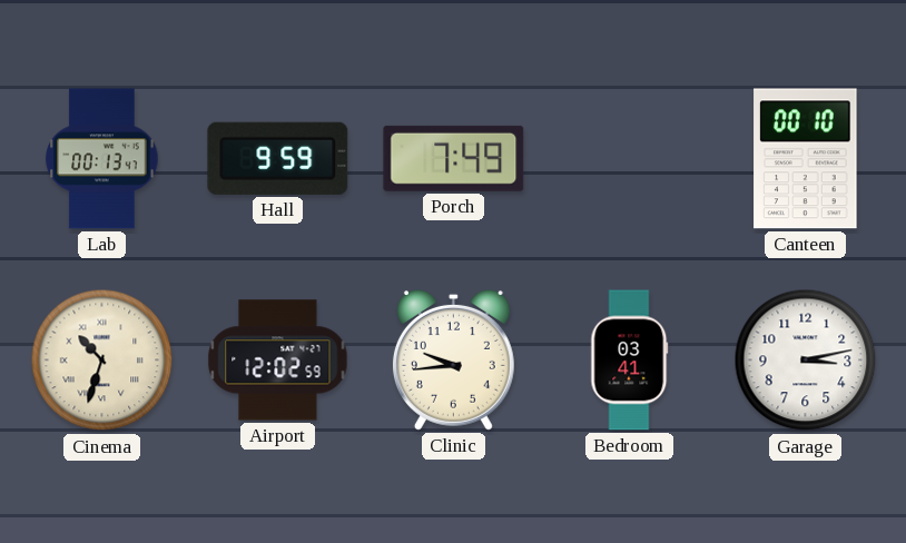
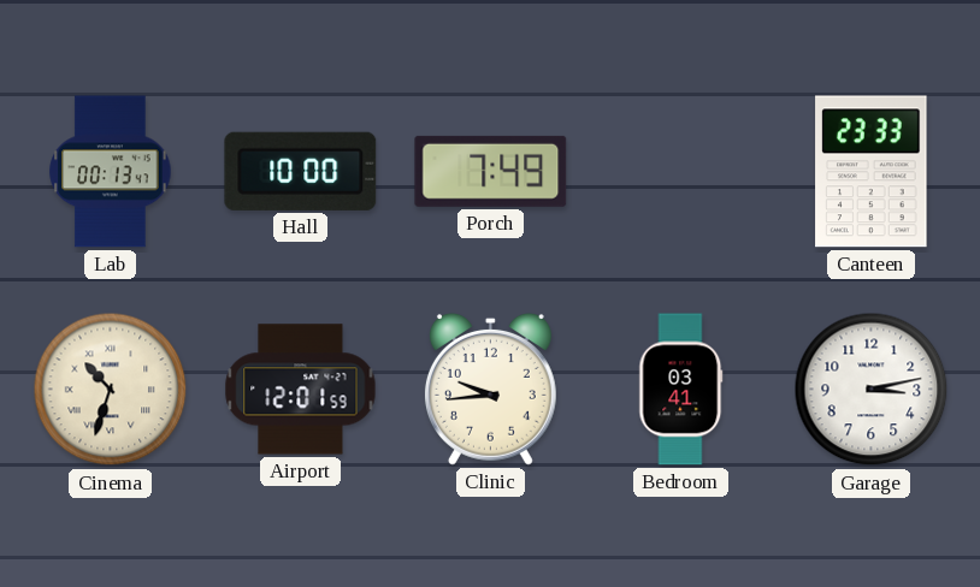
Hall: 9:59 -> 10:00
Canteen: 00:10 -> 23:33
Airport: 12:02 -> 12:01
